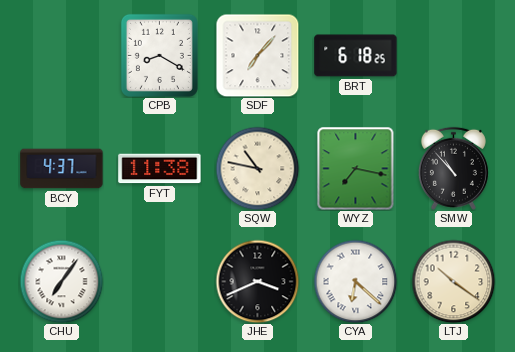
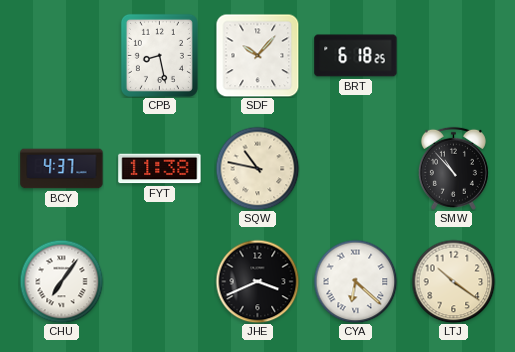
CPB: 8:20 -> 8:28
SDF: 7:07 -> 10:07
WYZ: 7:17 -> none
